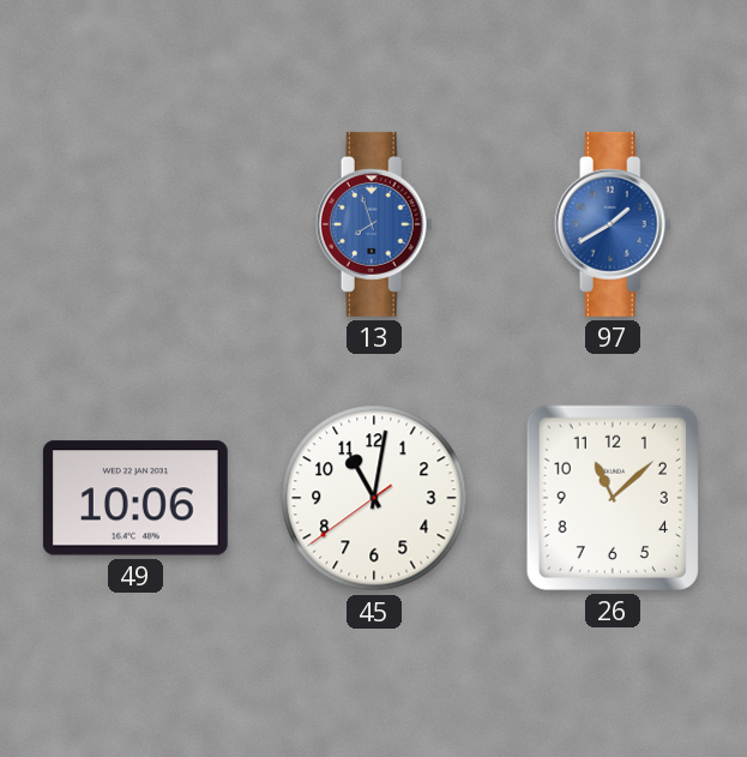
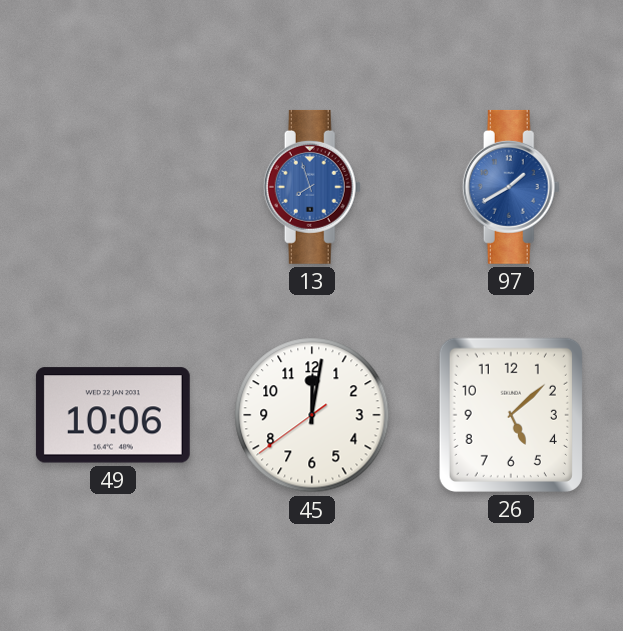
45: 11:01 -> 12:01
26: 11:08 -> 5:08
